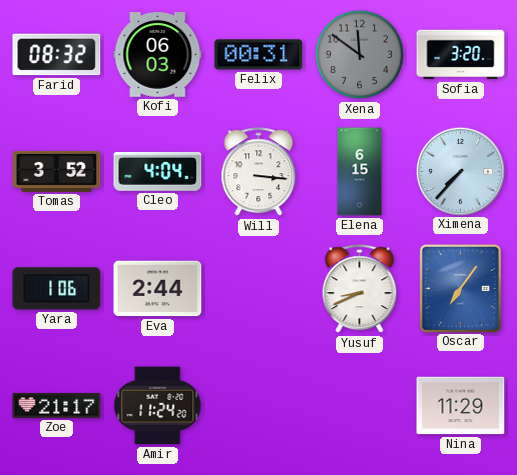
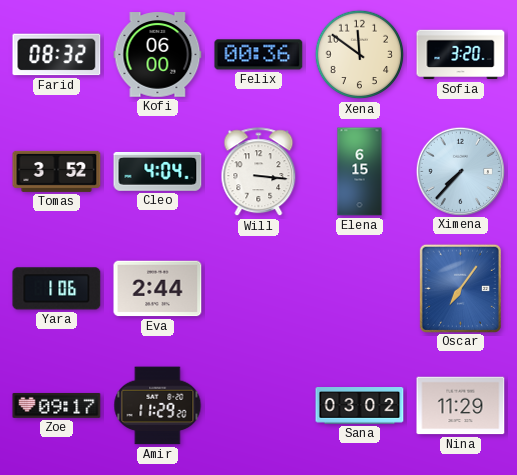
Kofi: 06:03 -> 06:00
Felix: 00:31 -> 00:36
Xena dial: grey -> cream
Yusuf: 8:41 -> none
Zoe: 21:17 -> 09:17
Amir: 11:24 -> 11:29
Sana: none -> 03:02
